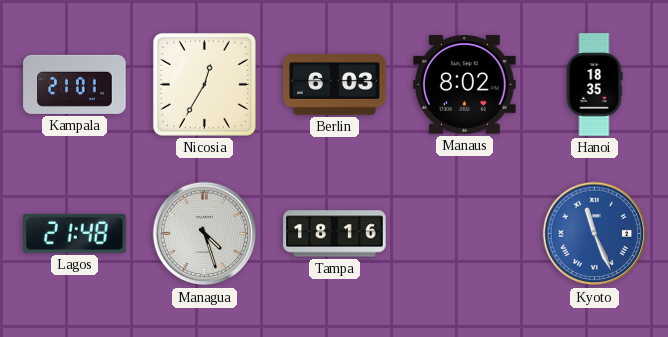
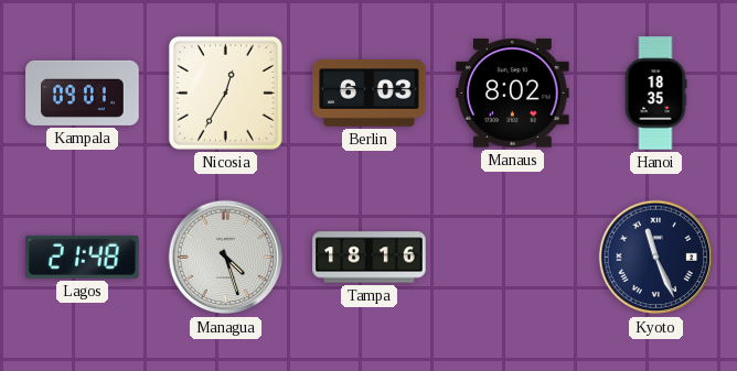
Kampala: 21:01 -> 09:01
Kyoto dial: blue -> navy
